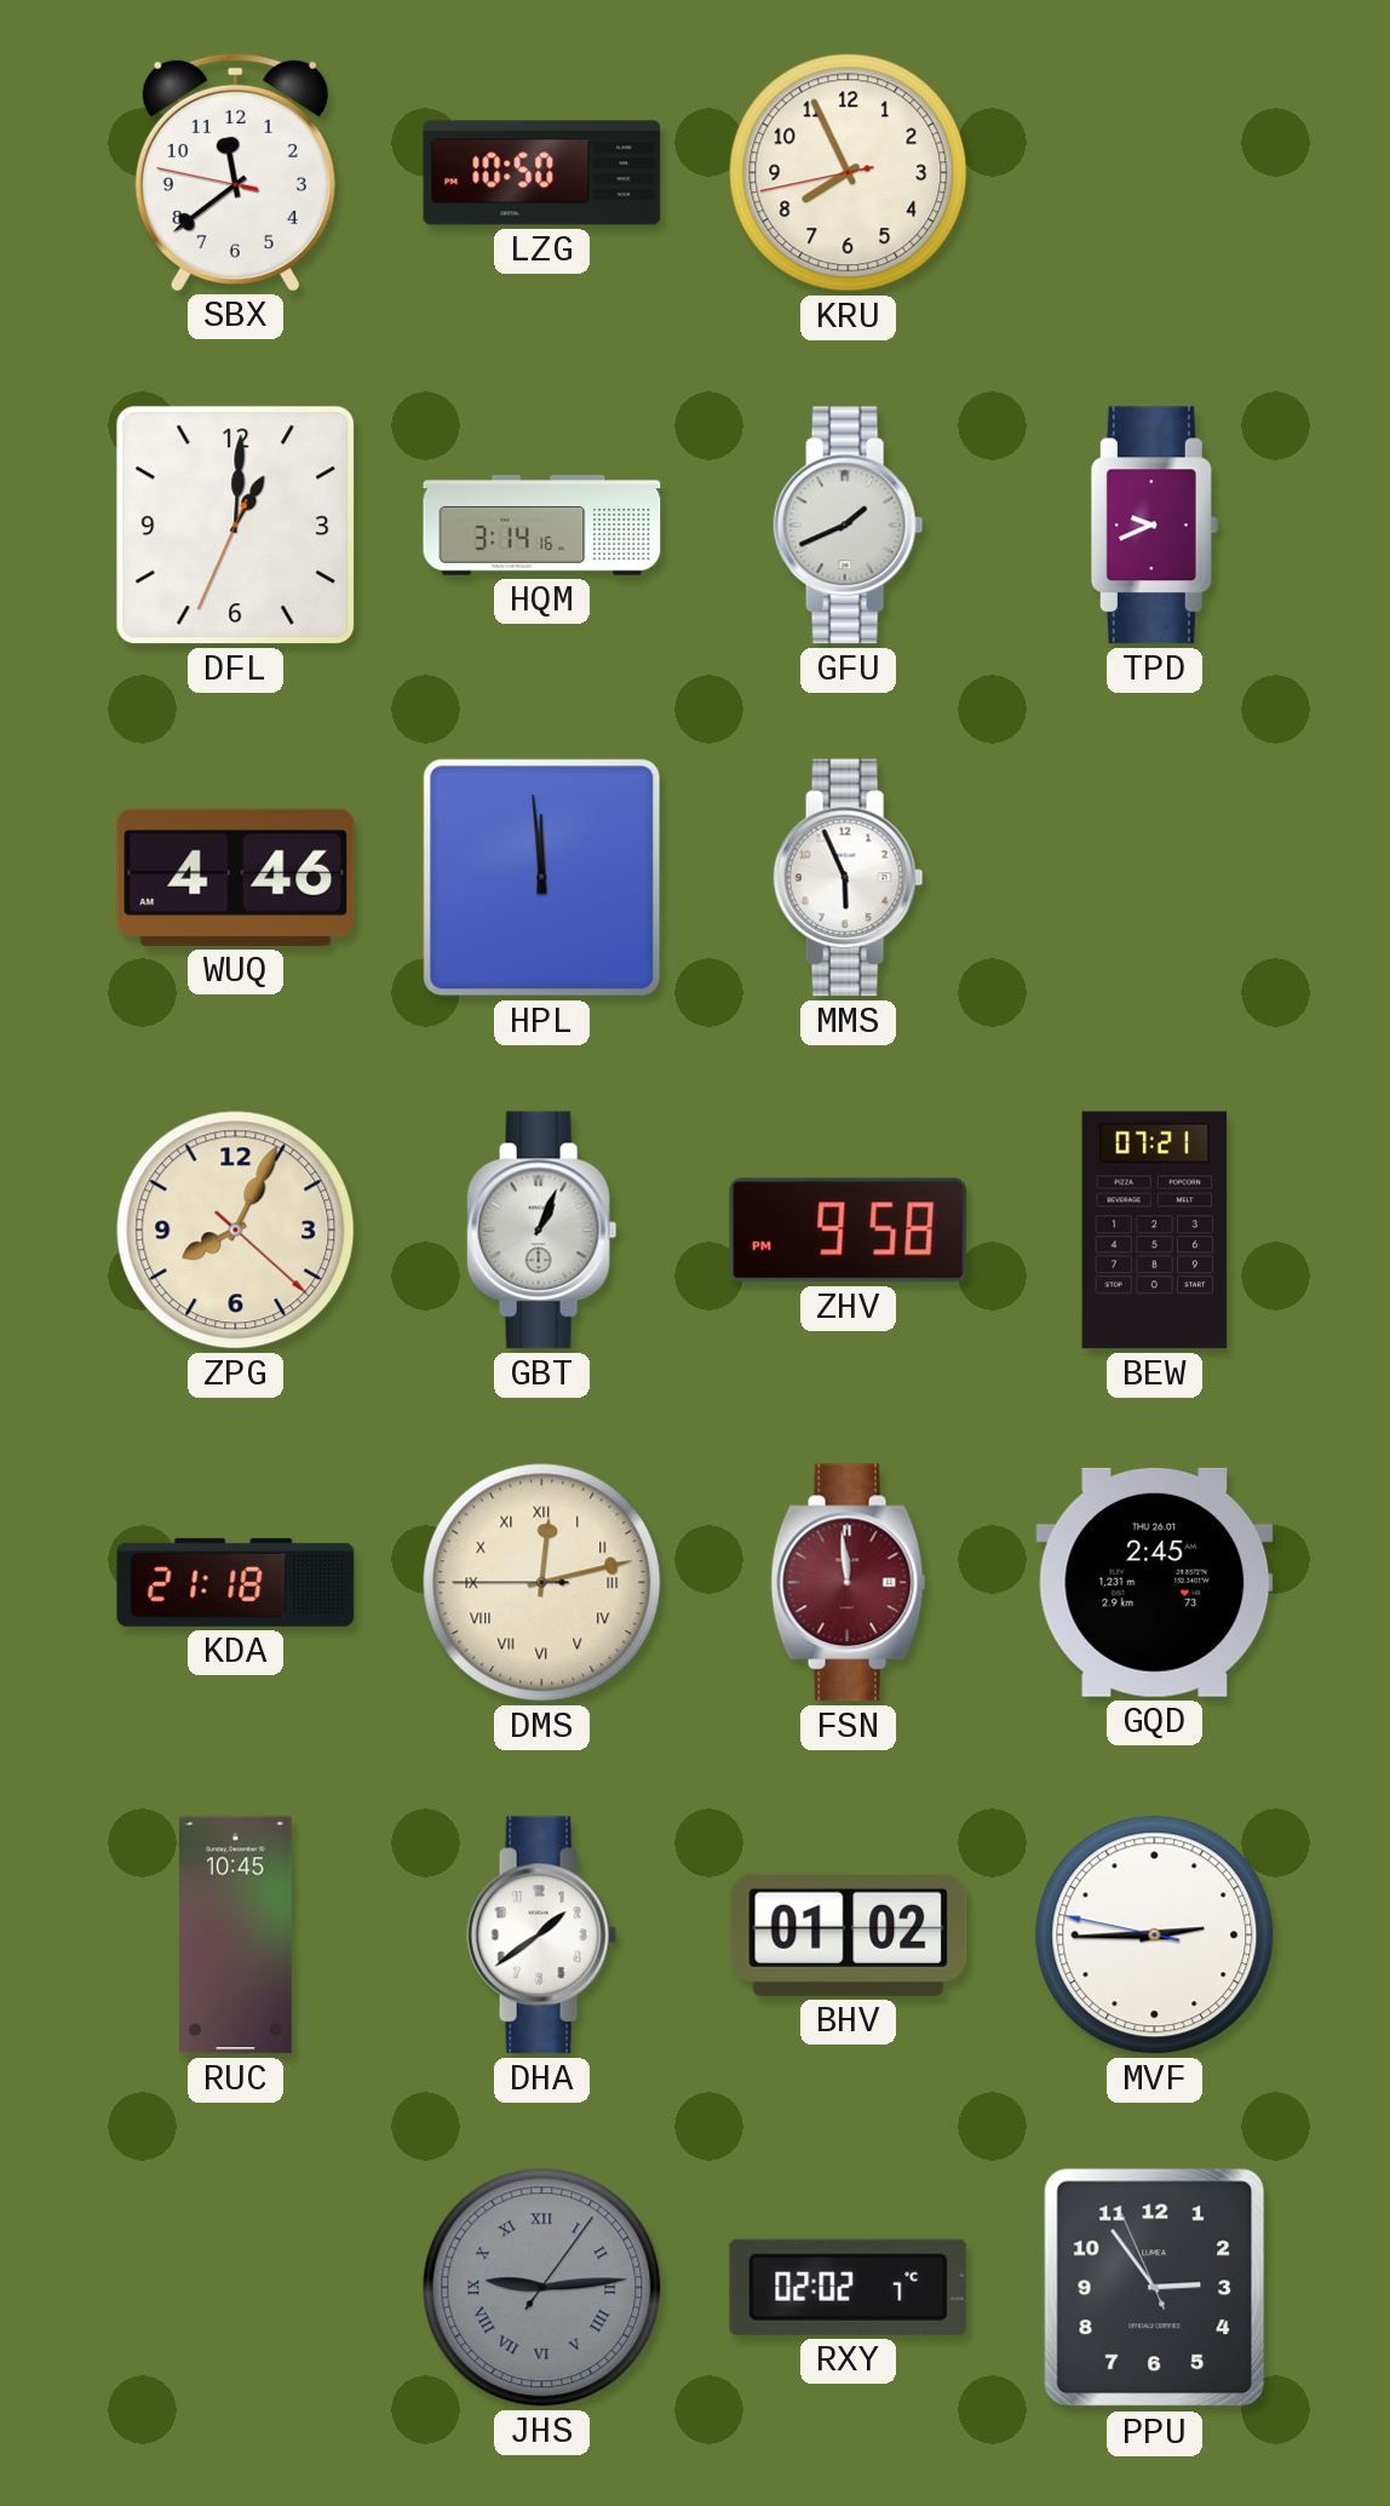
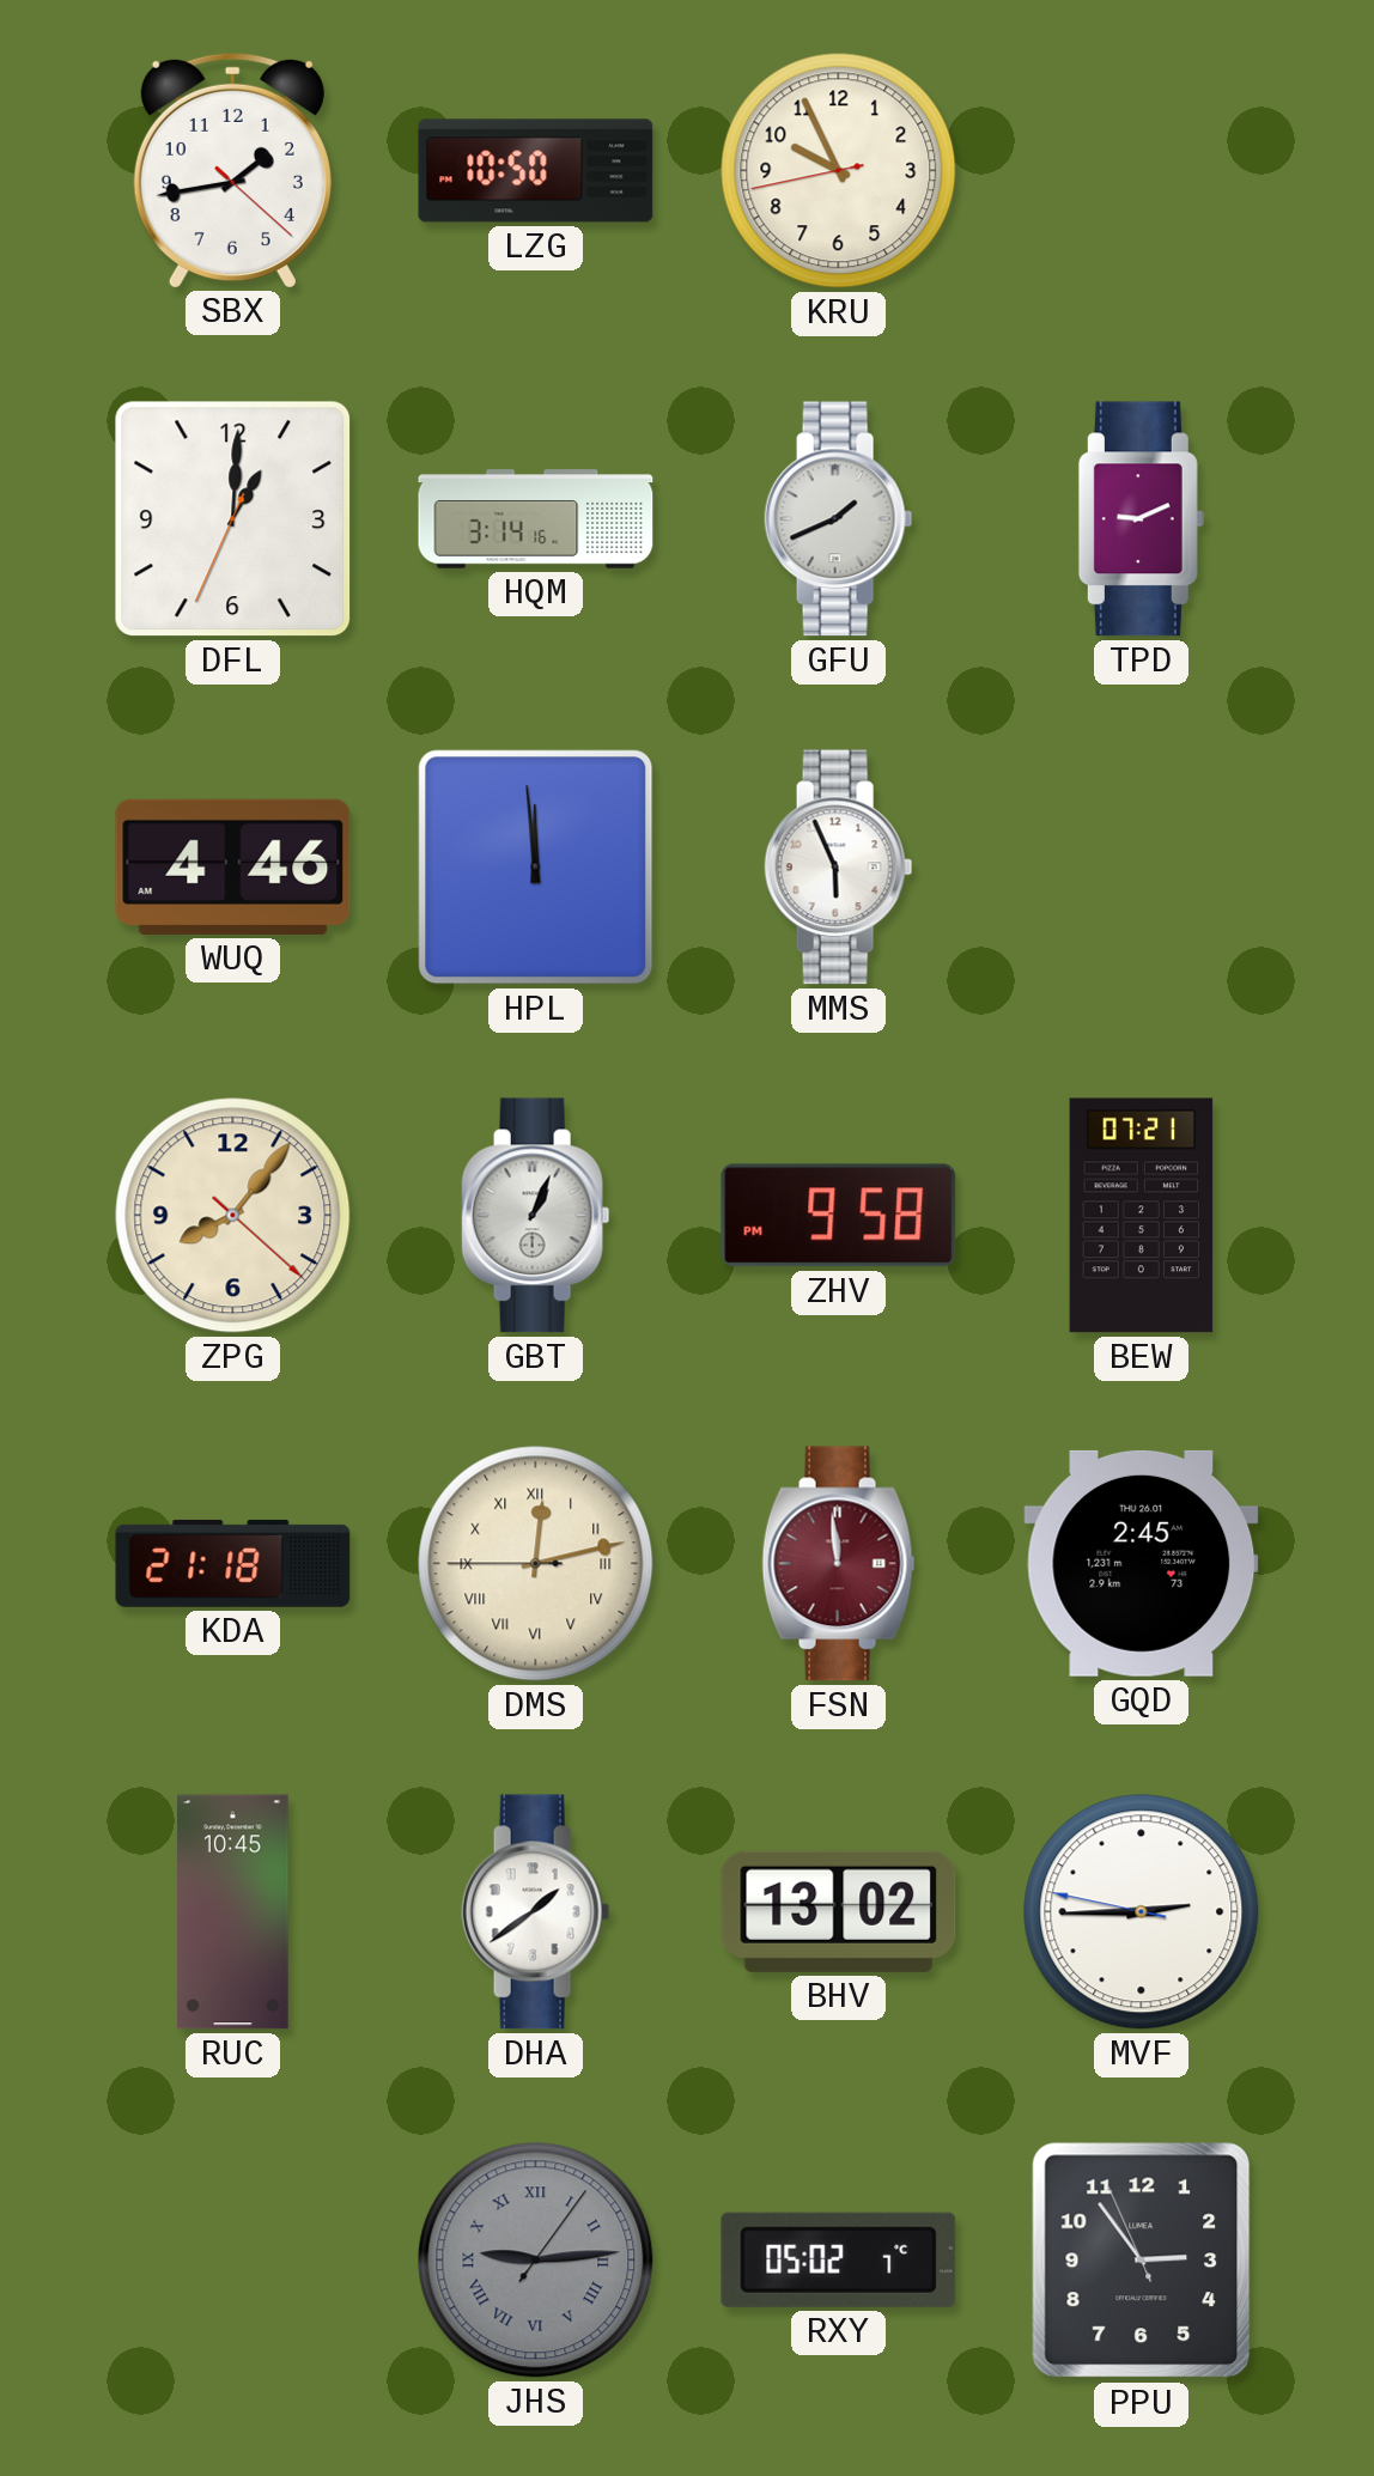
SBX: 11:38 -> 1:43
KRU: 7:55 -> 9:55
TPD: 9:41 -> 9:11
ZPG: 8:04 -> 8:06
BHV: 01:02 -> 13:02
RXY: 02:02 -> 05:02
